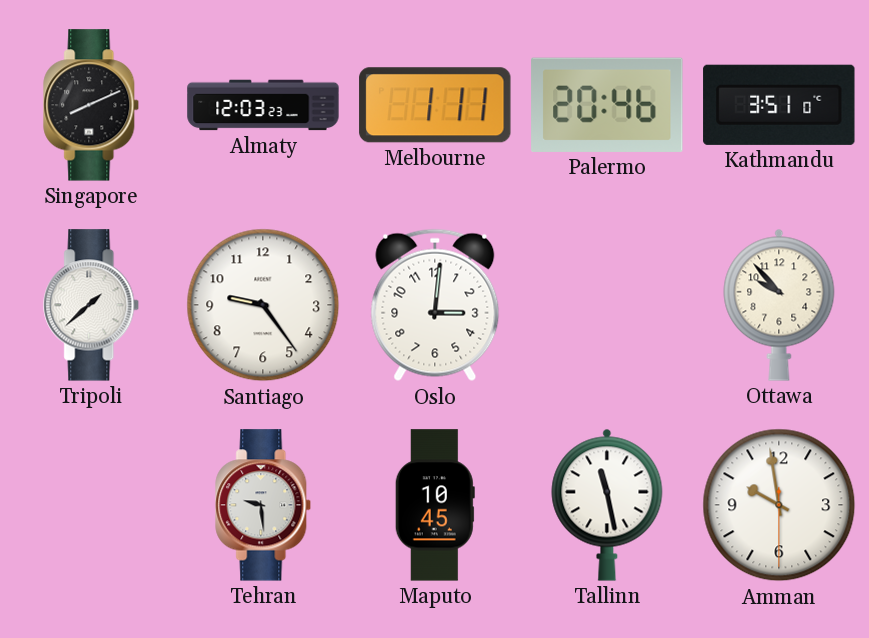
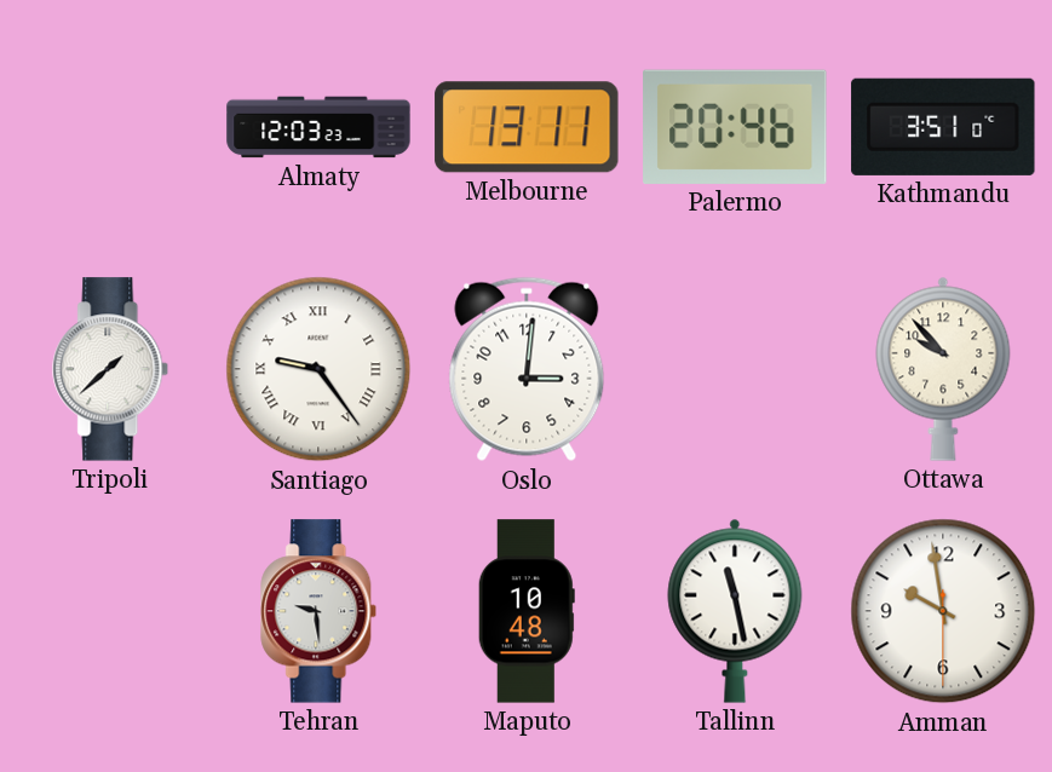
Singapore: 8:11 -> none
Melbourne: 1:11 -> 13:11
Santiago numerals: Arabic -> Roman
Maputo: 10:45 -> 10:48
